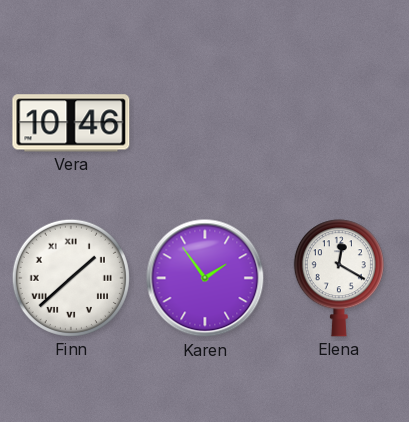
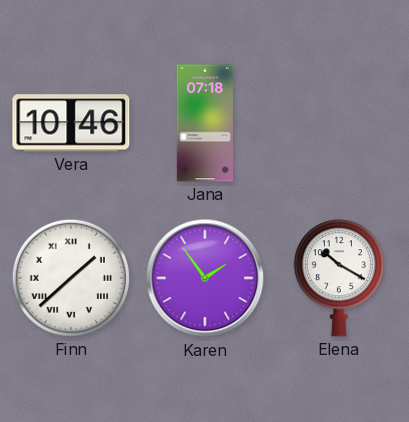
Jana: none -> 07:18
Elena: 12:20 -> 10:20
